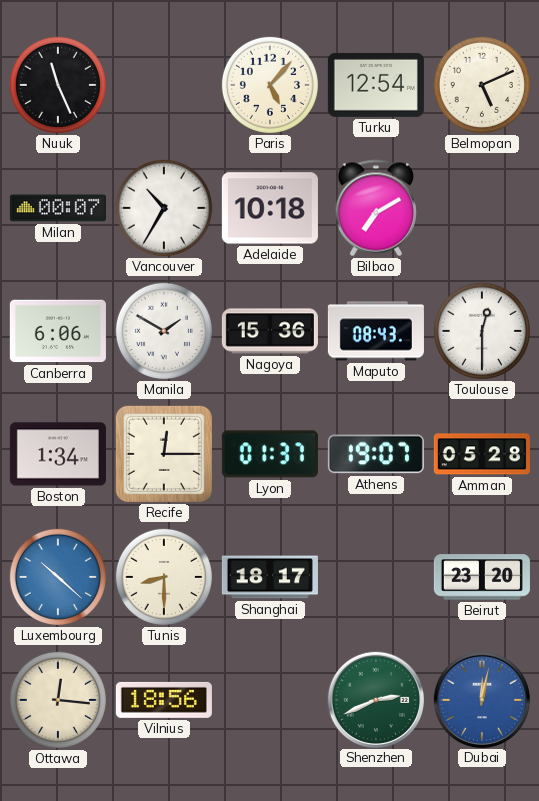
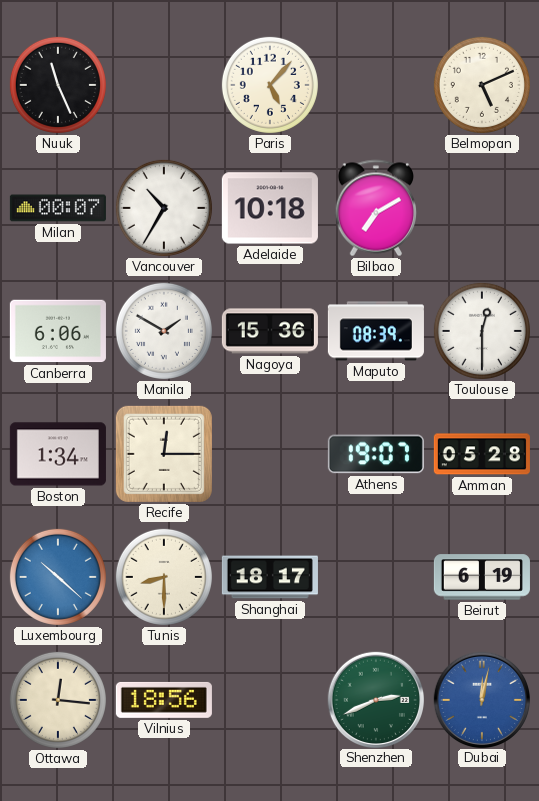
Turku: 12:54 -> none
Maputo: 08:43 -> 08:39
Lyon: 01:37 -> none
Beirut: 23:20 -> 6:19
